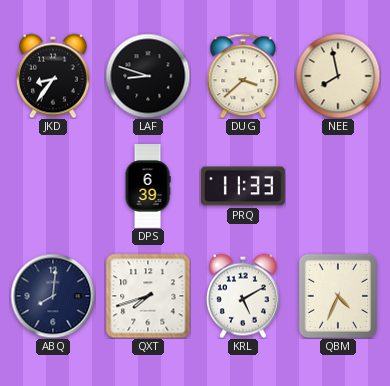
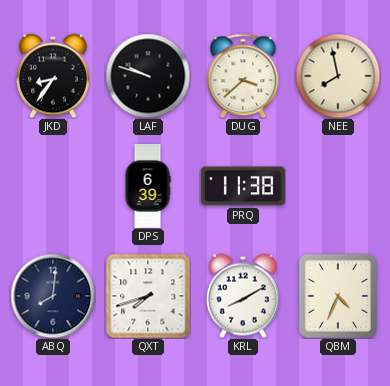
LAF: 8:48 -> 9:48
PRQ: 11:33 -> 11:38
KRL: 5:10 -> 8:10
